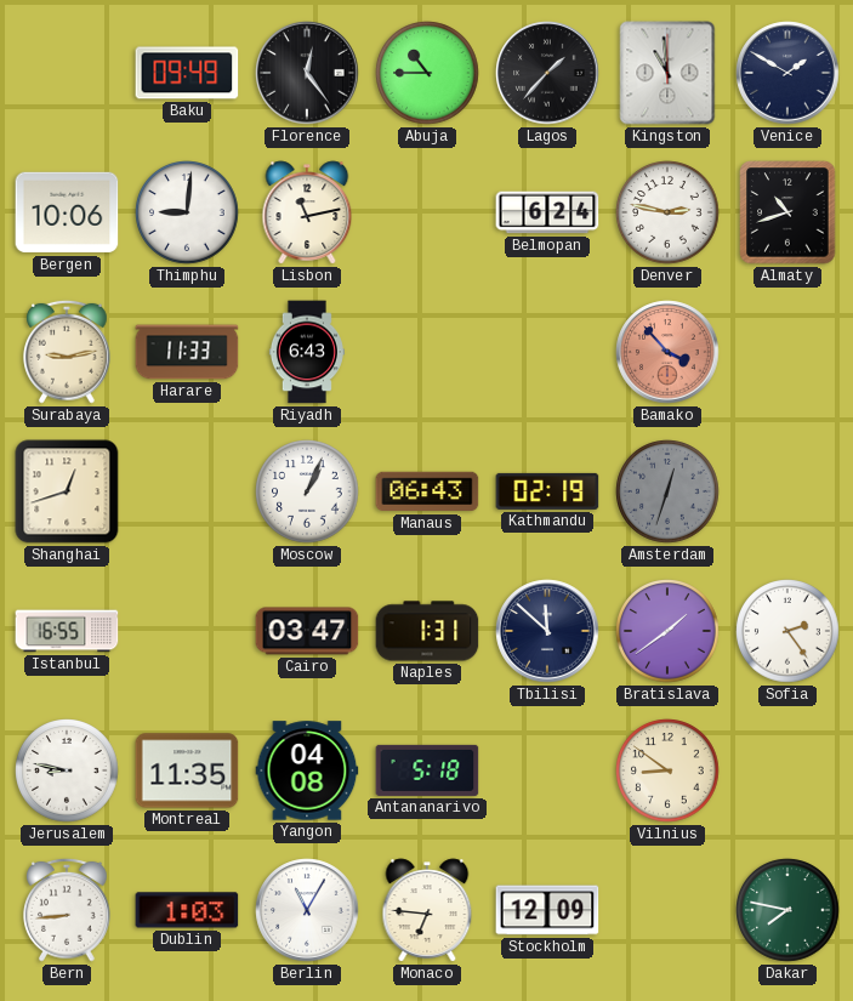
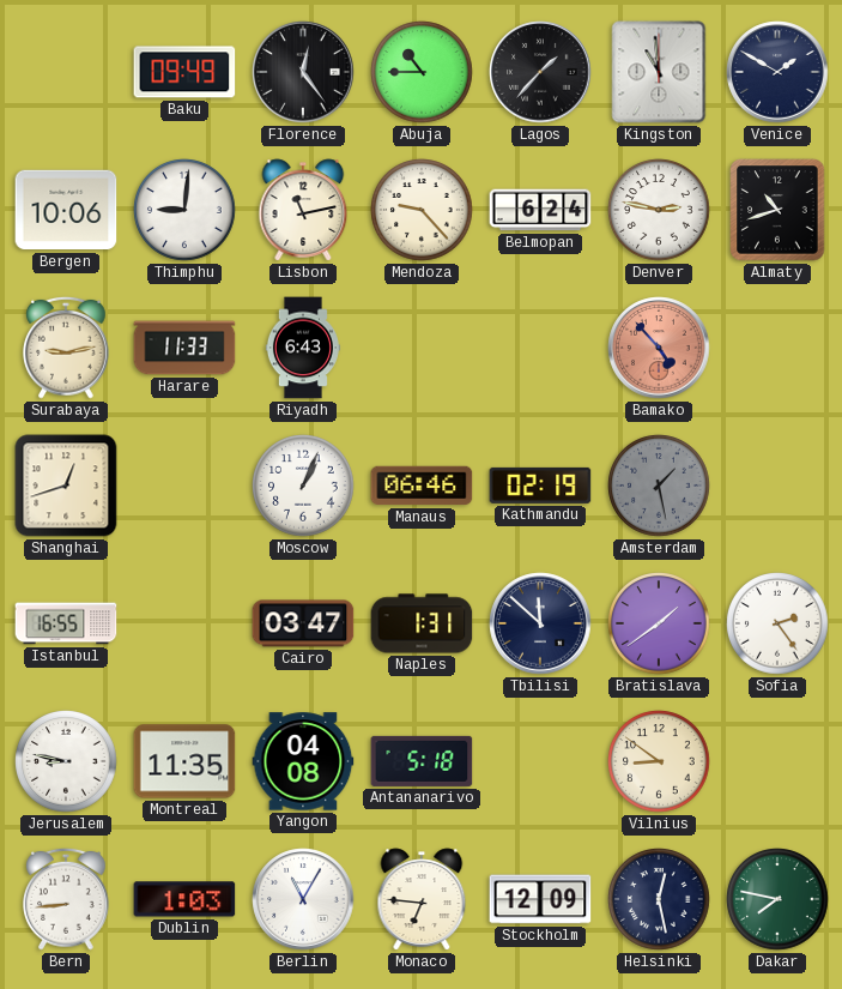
Mendoza: none -> 9:23
Bamako: 3:53 -> 4:53
Manaus: 06:43 -> 06:46
Amsterdam: 12:33 -> 1:28
Helsinki: none -> 12:28
